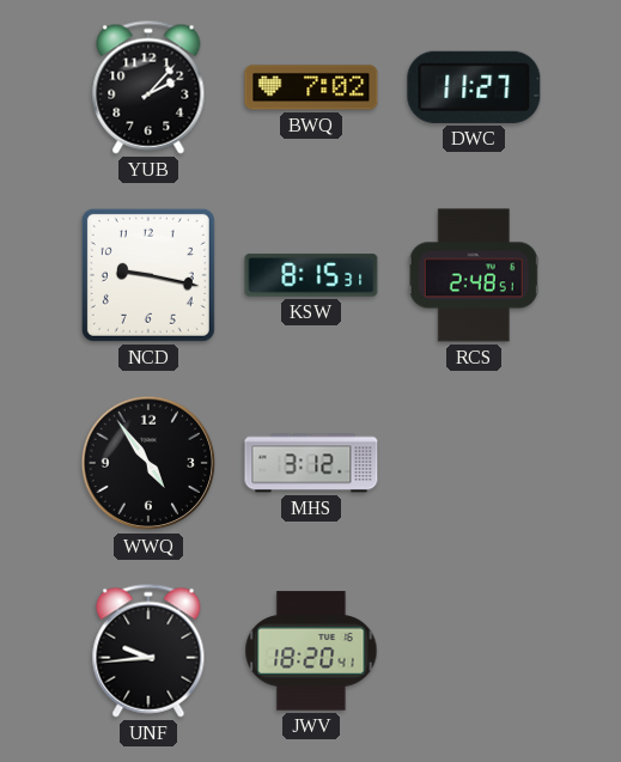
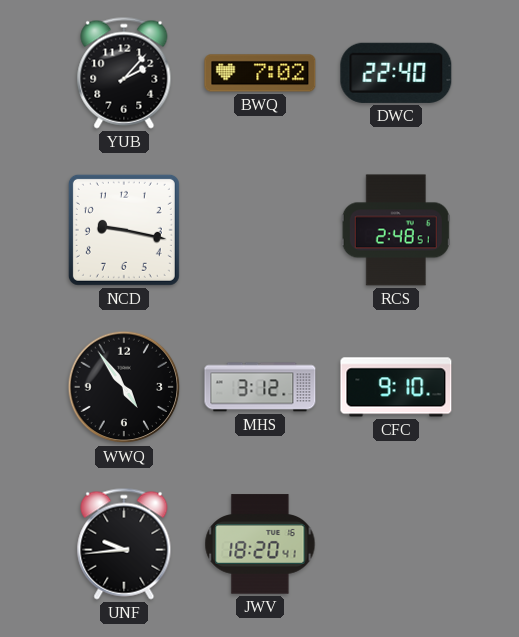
DWC: 11:27 -> 22:40
KSW: 8:15 -> none
CFC: none -> 9:10
